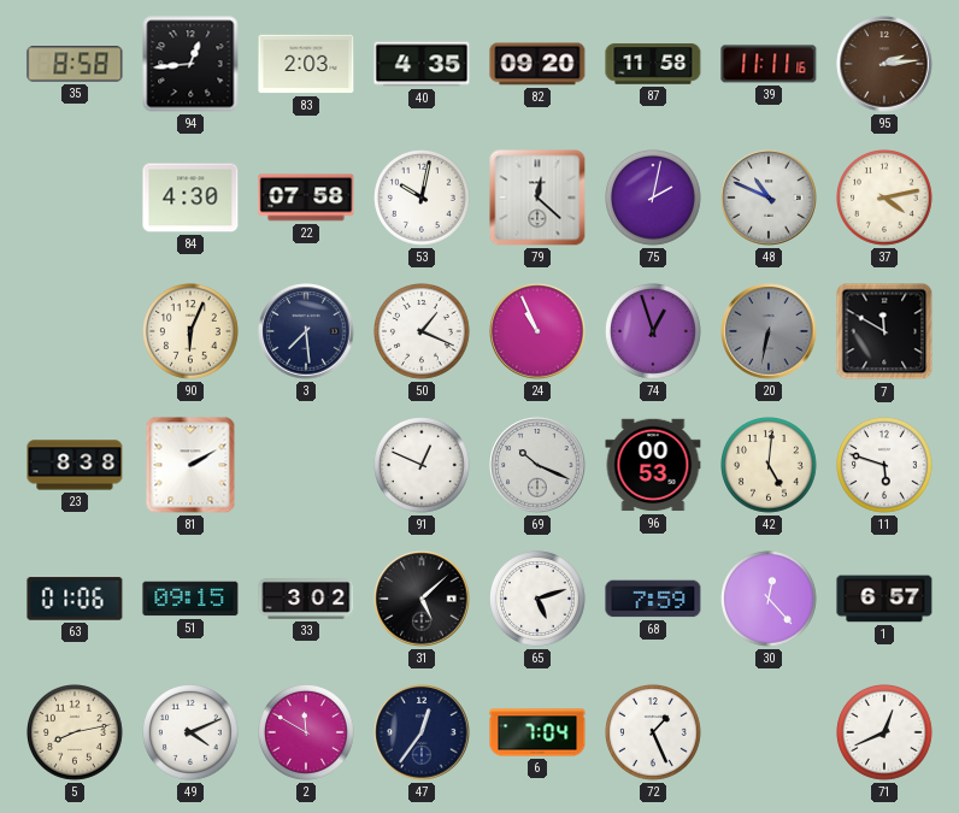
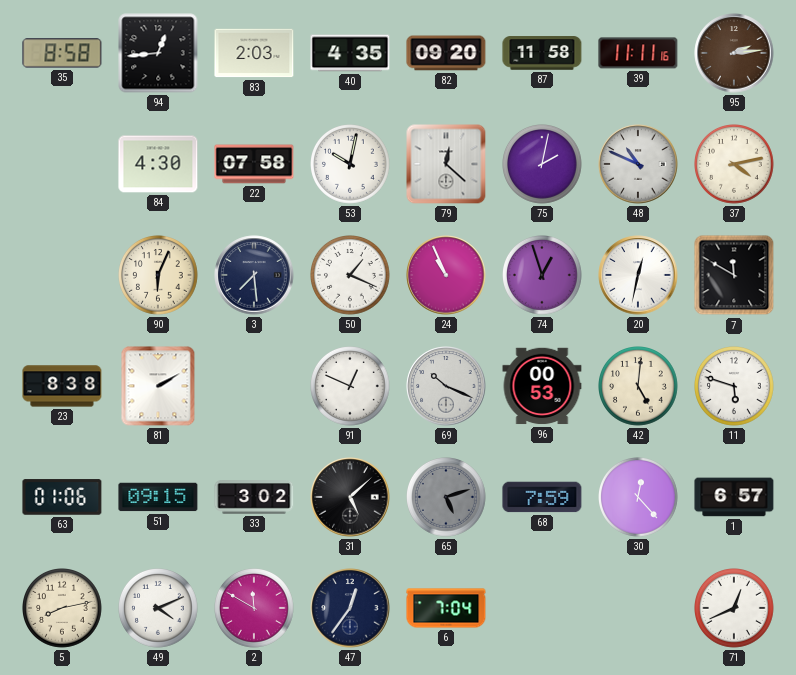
20: 6:32 -> 12:32
20 dial: grey -> white
65 dial: white -> grey
72: 1:26 -> none
